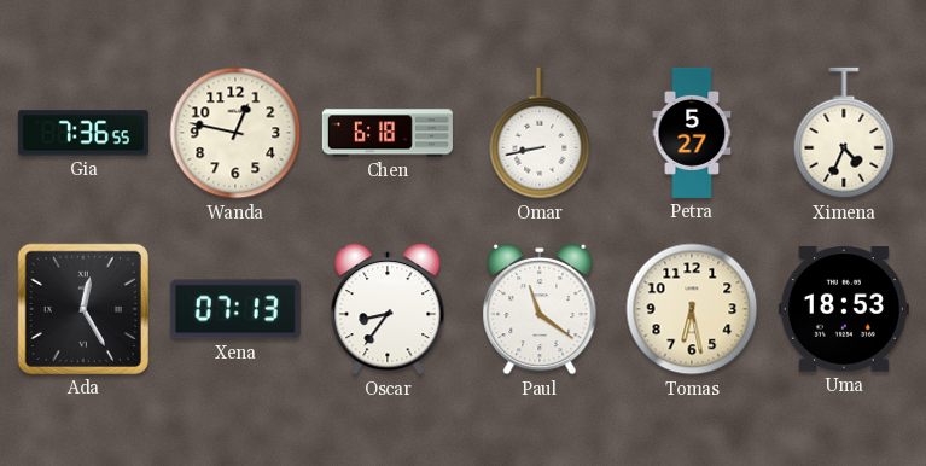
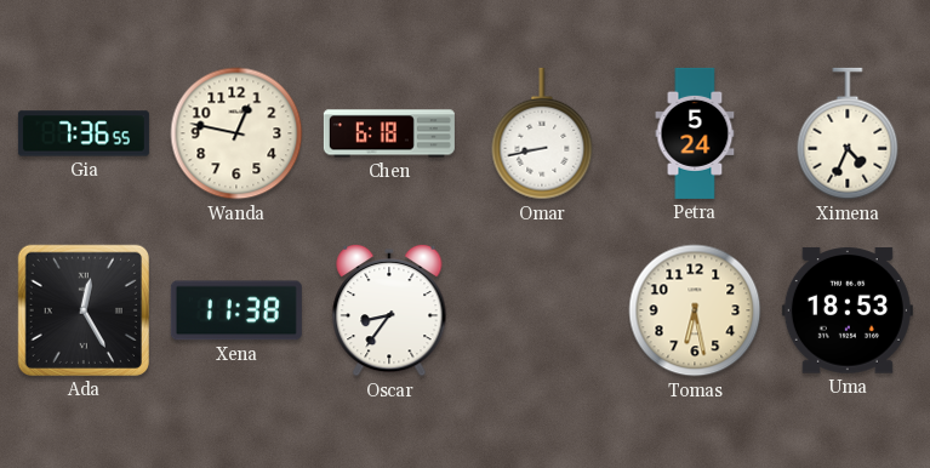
Petra: 5:27 -> 5:24
Xena: 07:13 -> 11:38
Paul: 11:21 -> none
